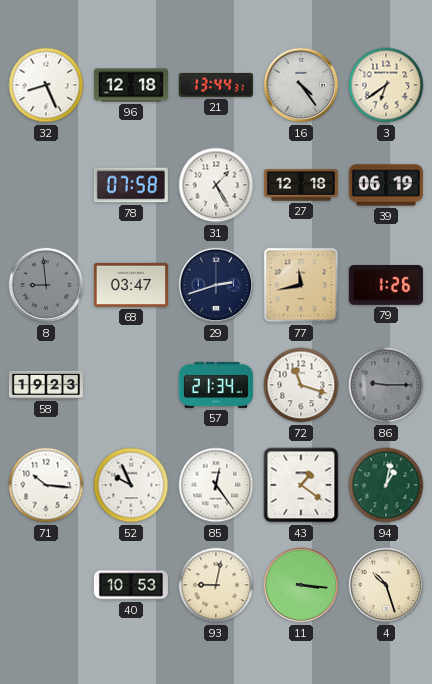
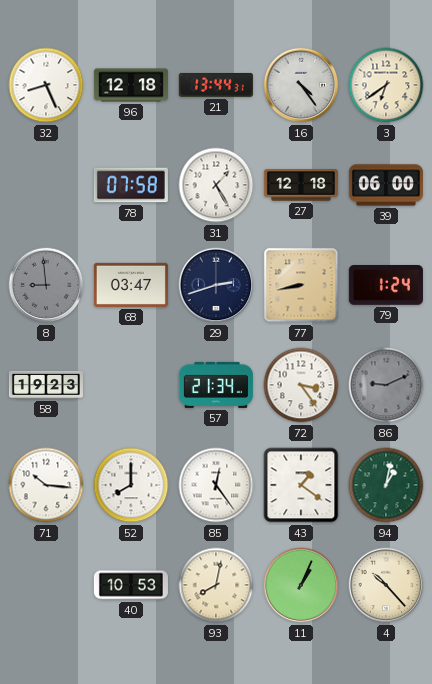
39: 06:19 -> 06:00
77: 11:43 -> 8:43
79: 1:26 -> 1:24
72: 11:18 -> 3:24
86: 9:15 -> 9:11
52: 9:56 -> 8:00
93: 9:02 -> 8:02
11: 3:16 -> 1:04
4: 10:27 -> 10:23
